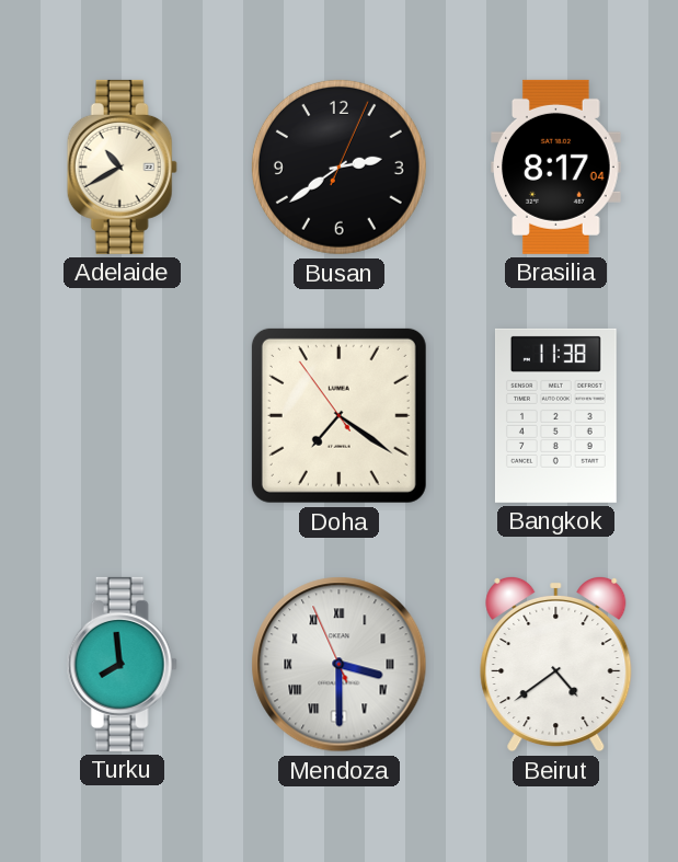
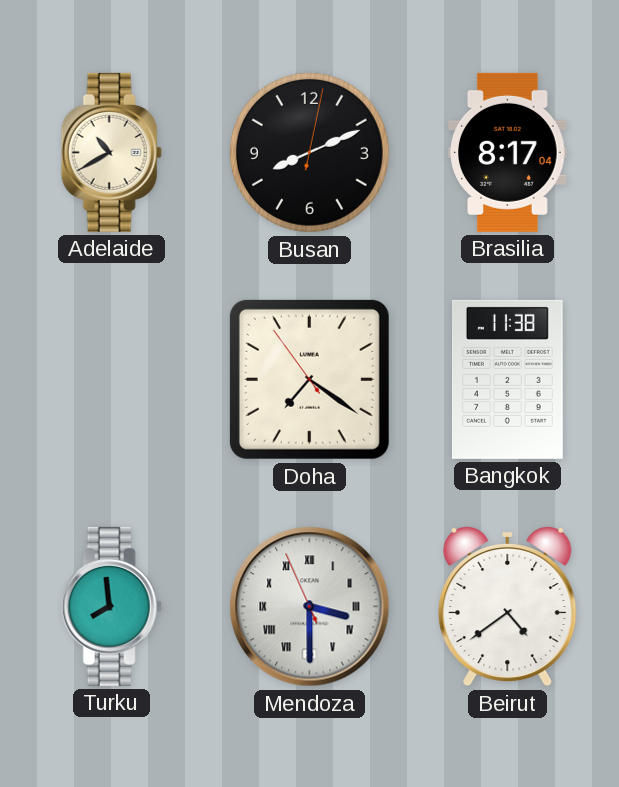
Busan: 2:39 -> 8:11
